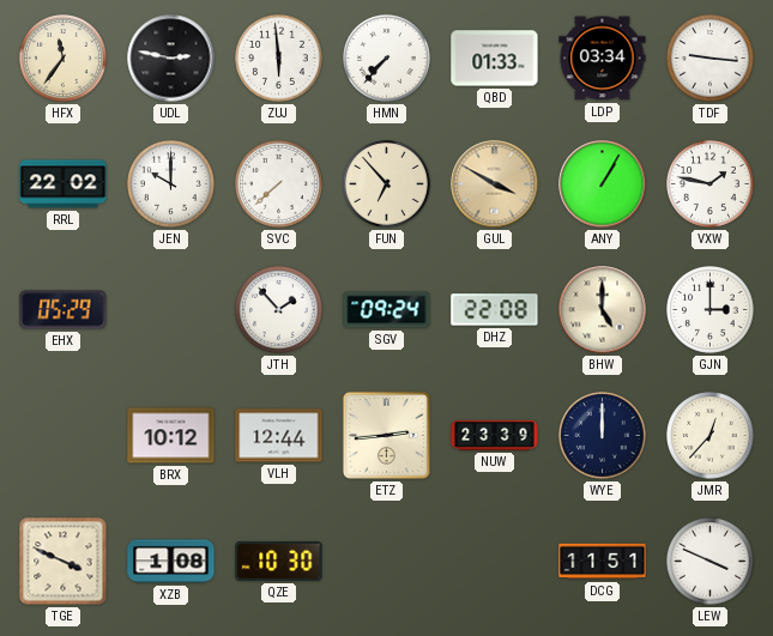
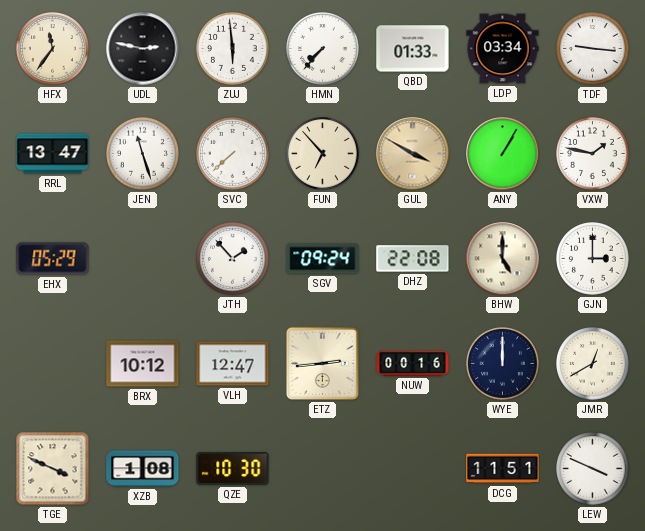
RRL: 22:02 -> 13:47
JEN: 10:00 -> 11:27
VLH: 12:44 -> 12:47
NUW: 23:39 -> 00:16
JMR: 12:37 -> 12:40
